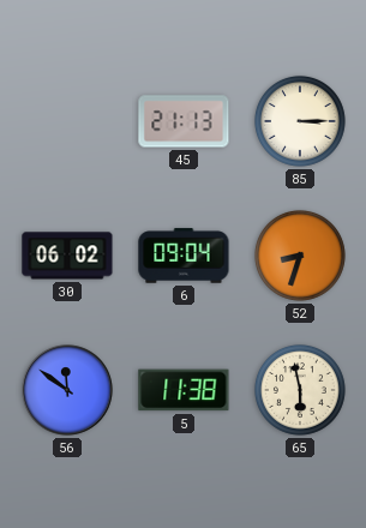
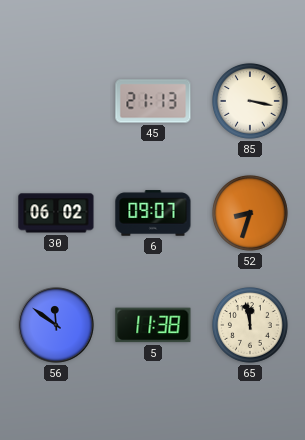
85: 3:15 -> 3:17
6: 09:04 -> 09:07
65: 5:58 -> 11:58
